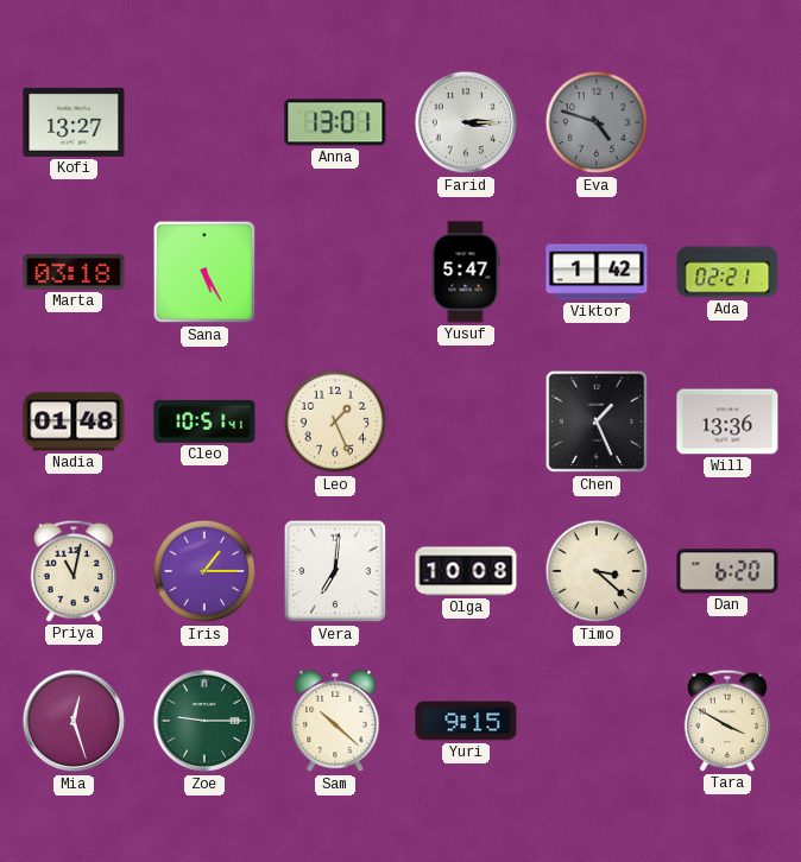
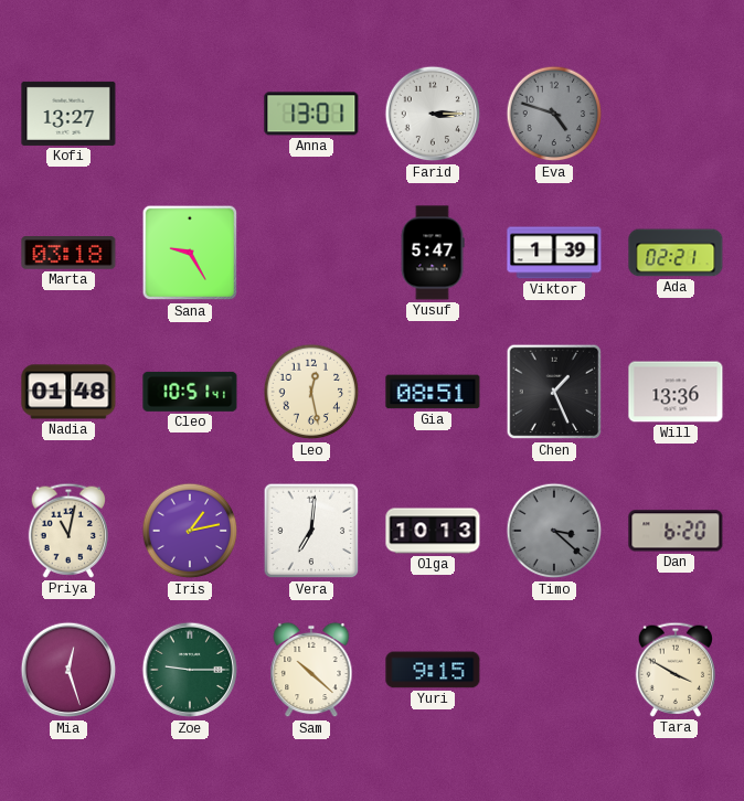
Sana: 5:25 -> 9:25
Viktor: 1:42 -> 1:39
Leo: 1:26 -> 12:28
Gia: none -> 08:51
Iris: 1:15 -> 1:13
Olga: 10:08 -> 10:13
Timo dial: cream -> grey
